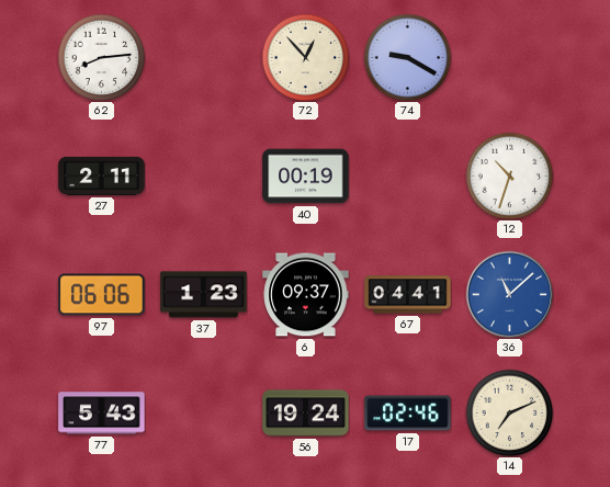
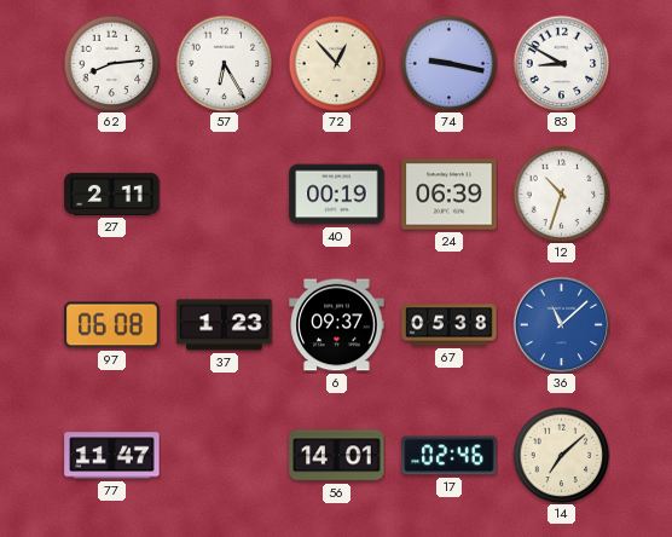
57: none -> 6:25
74: 9:20 -> 9:17
83: none -> 8:50
24: none -> 06:39
97: 06:06 -> 06:08
67: 04:41 -> 05:38
77: 5:43 -> 11:47
56: 19:24 -> 14:01
14: 7:11 -> 7:08
